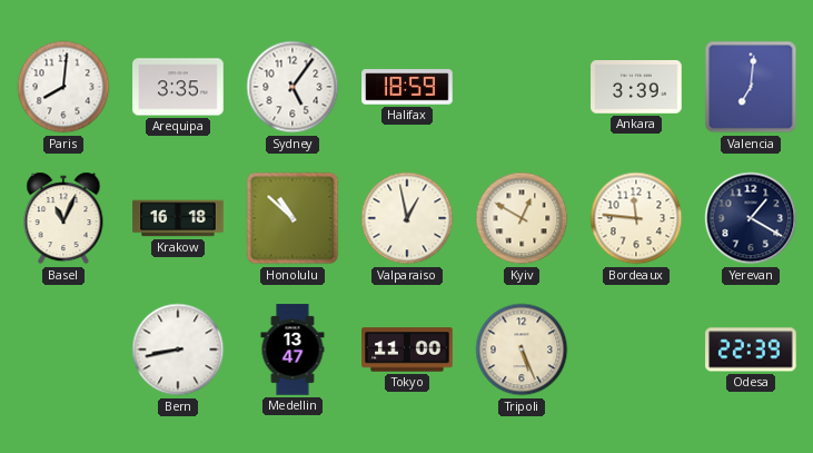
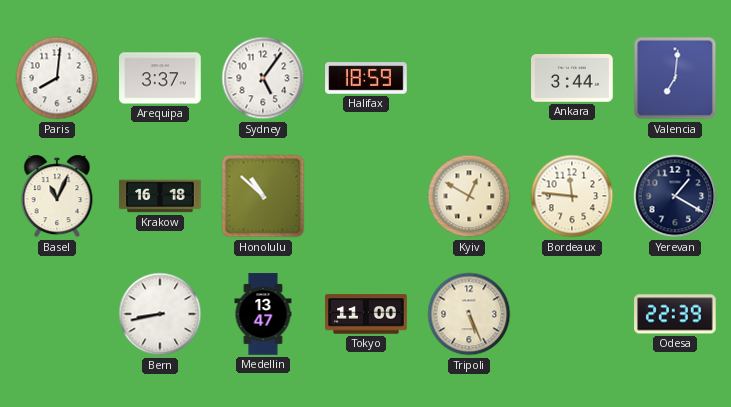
Arequipa: 3:35 -> 3:37
Ankara: 3:39 -> 3:44
Valparaiso: 12:58 -> none
